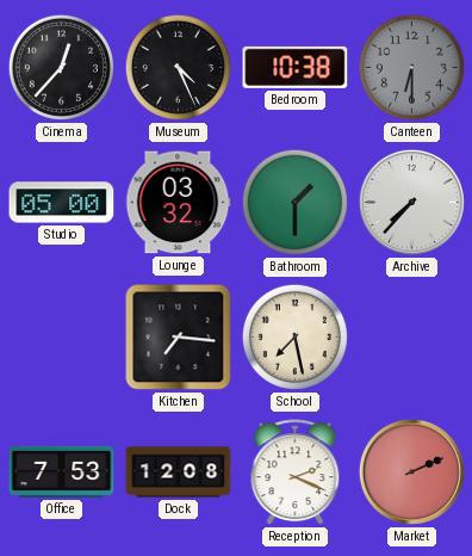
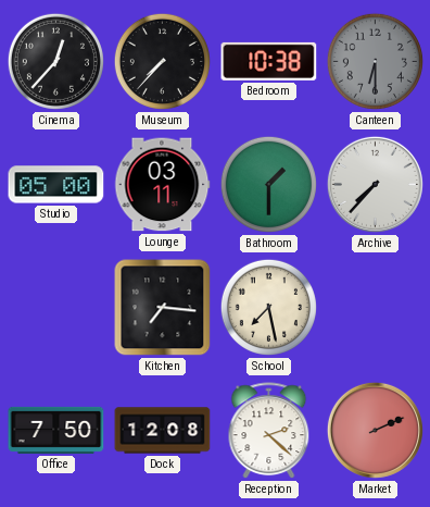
Museum: 4:26 -> 7:37
Lounge: 03:32 -> 03:11
Office: 7:53 -> 7:50
Reception: 2:19 -> 2:22
